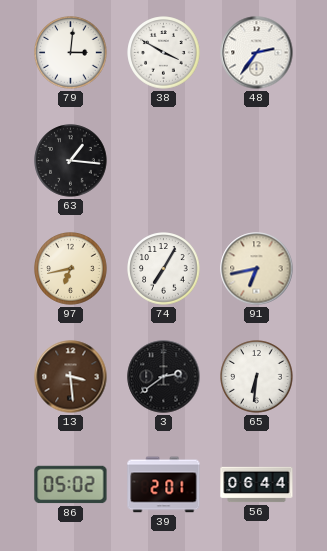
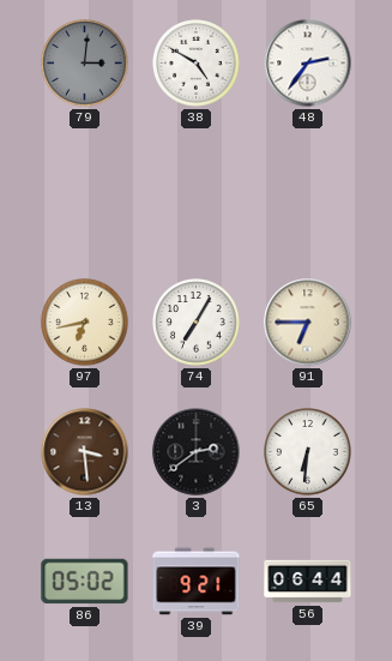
79 dial: white -> grey
38: 3:50 -> 4:50
63: 1:16 -> none
91: 6:43 -> 6:45
39: 2:01 -> 9:21
